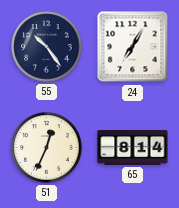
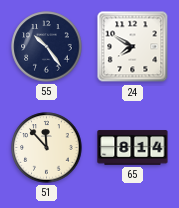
24: 7:05 -> 7:50
51: 12:34 -> 11:53
